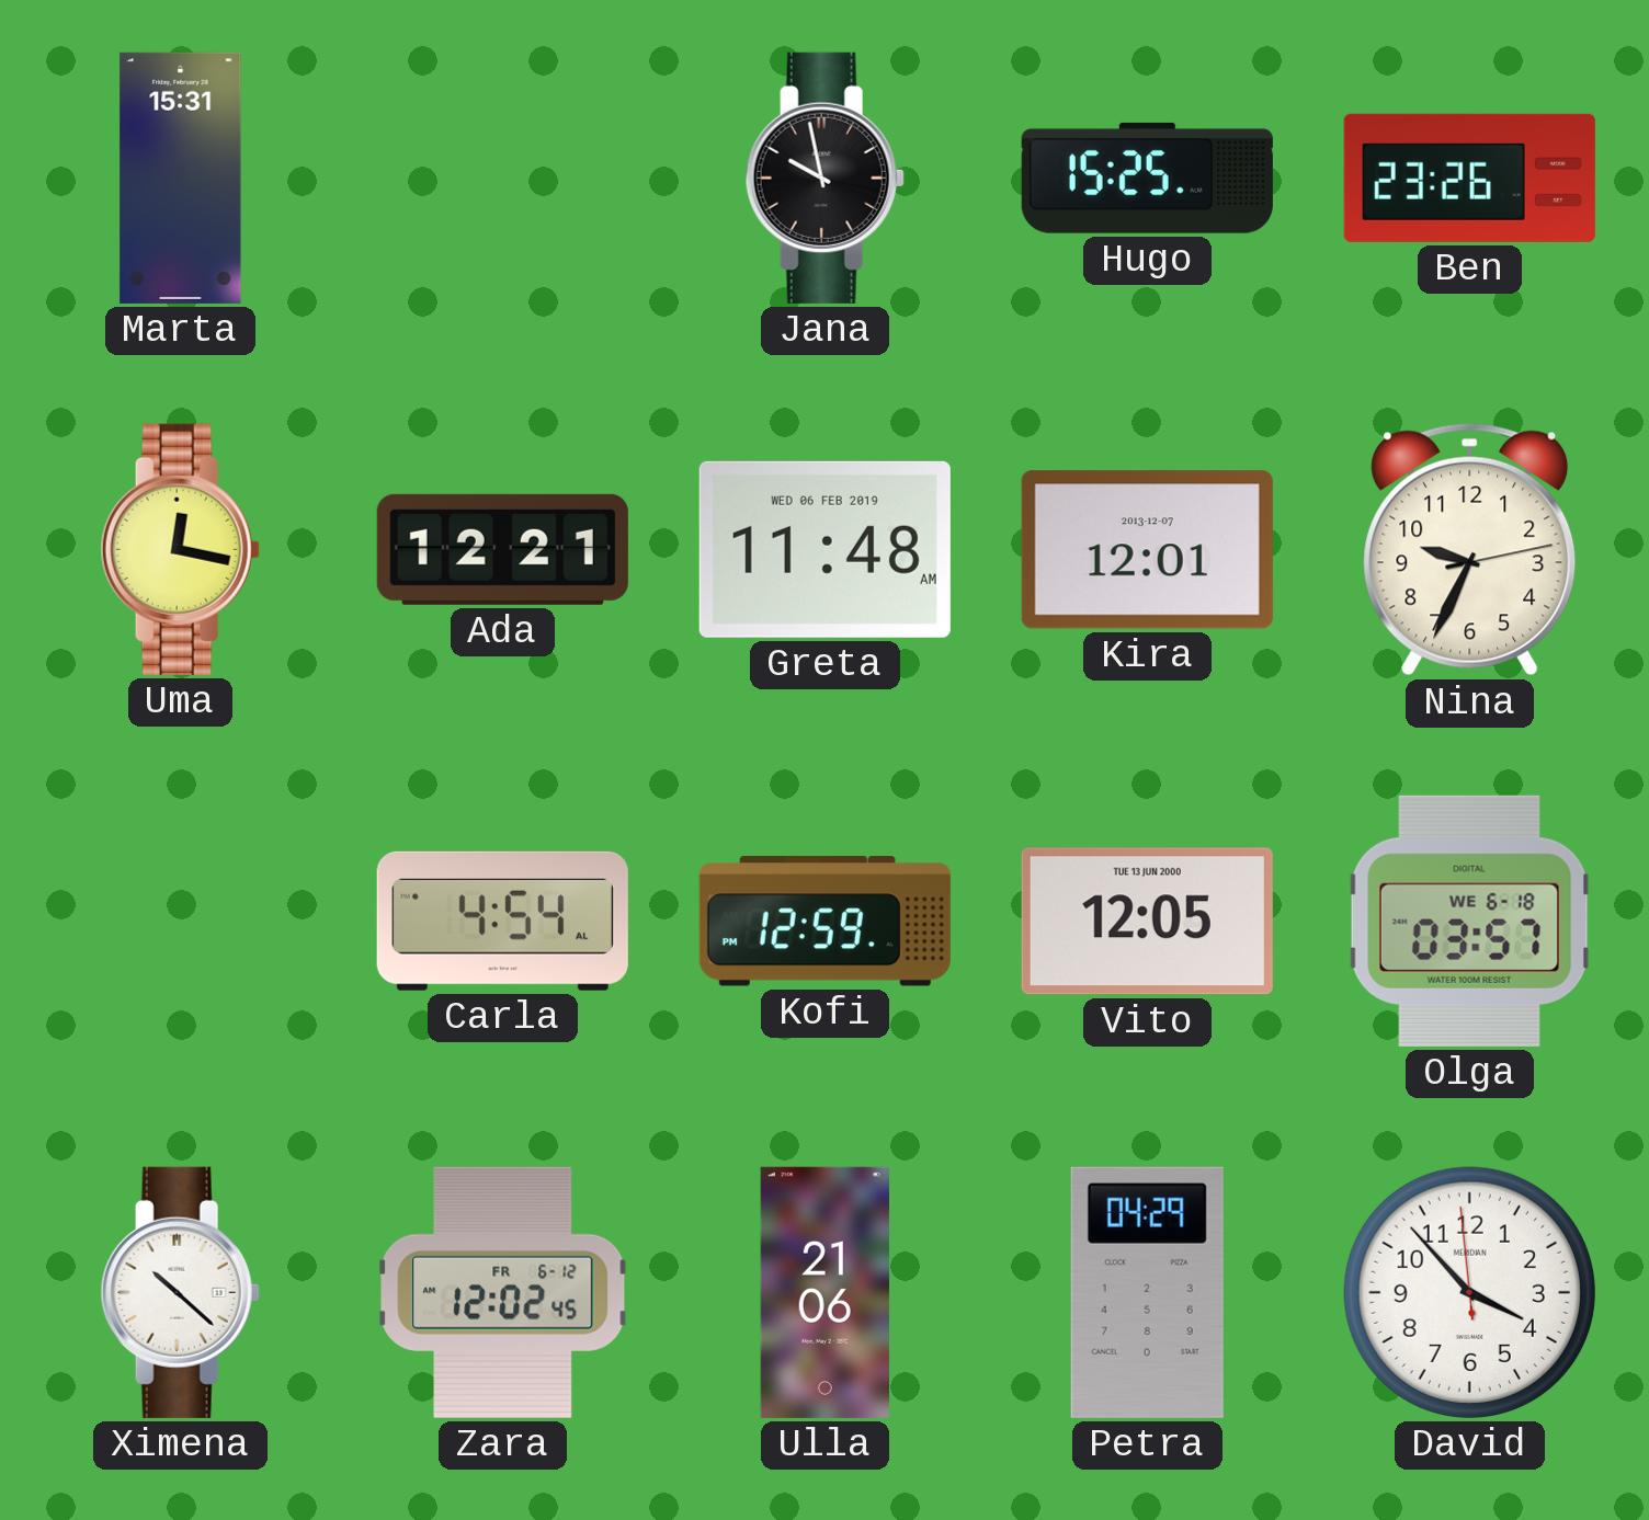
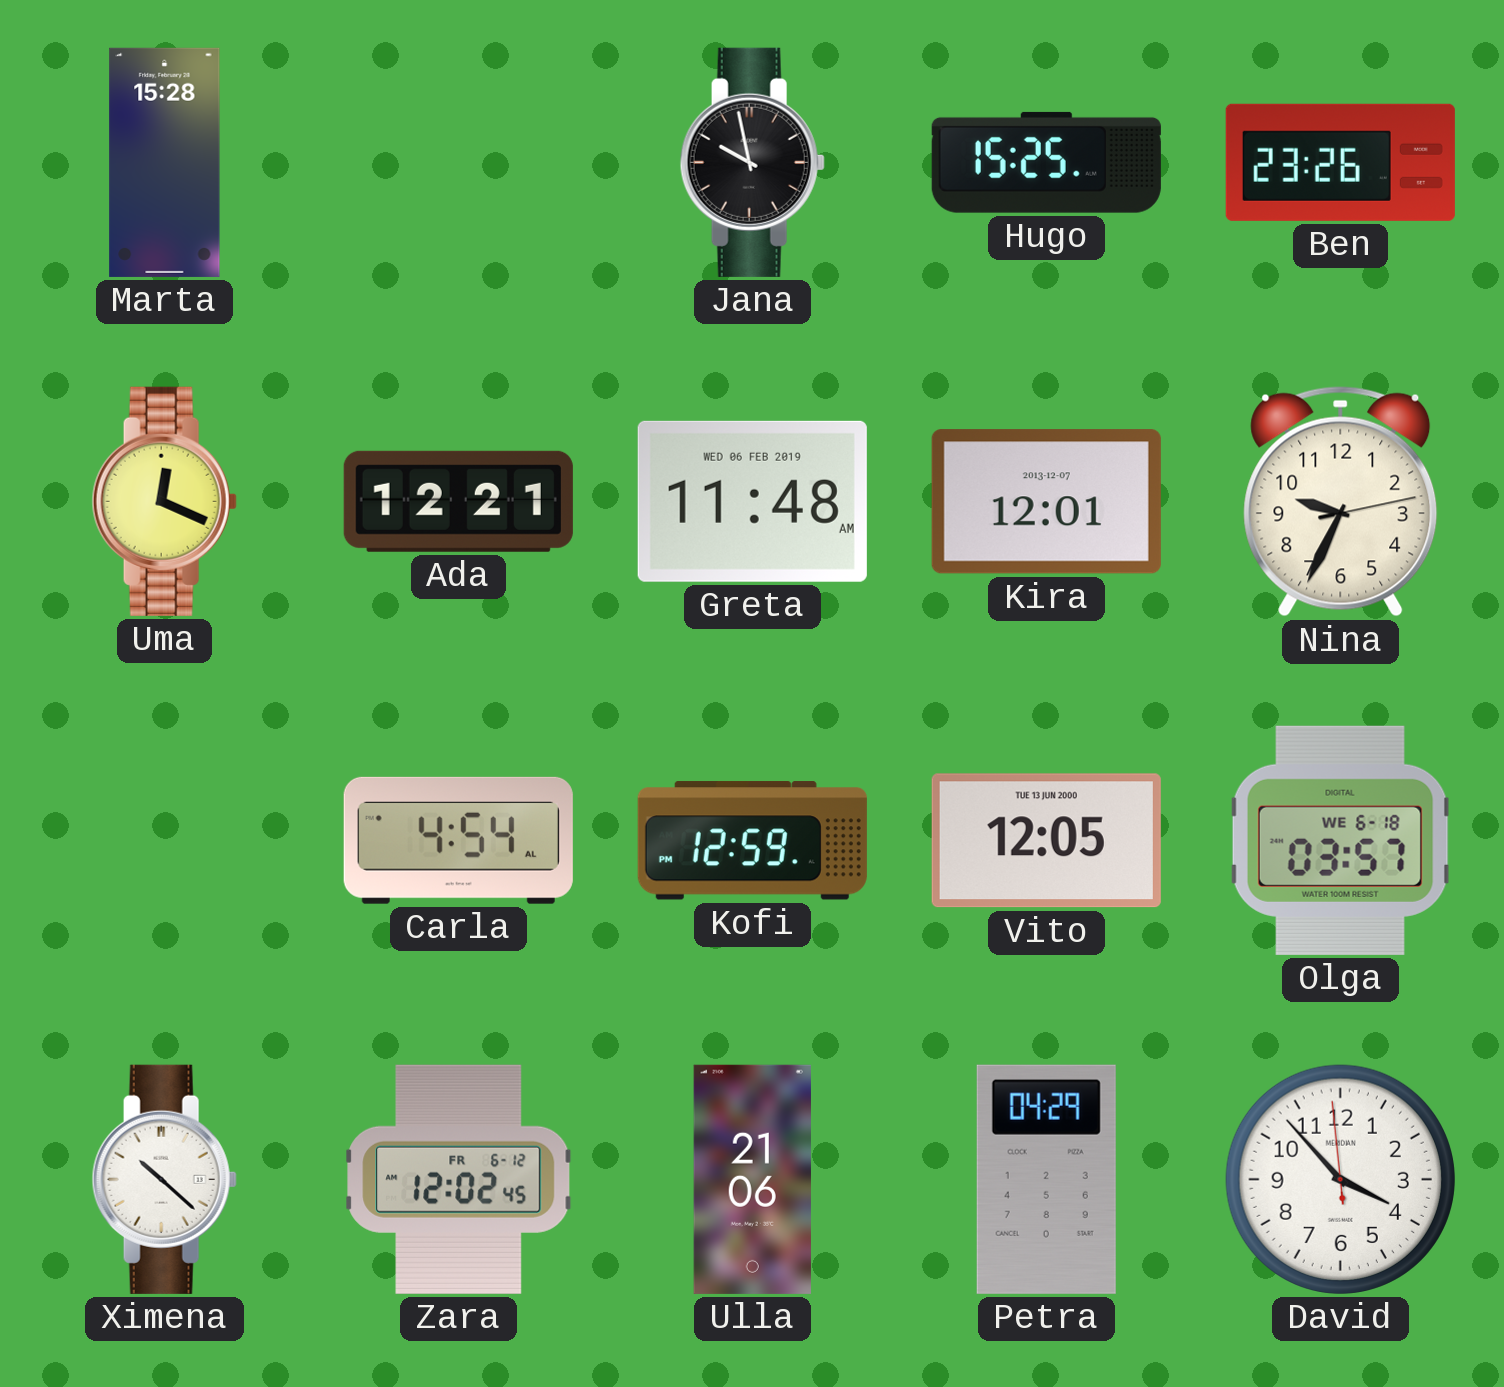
Marta: 15:31 -> 15:28
Uma: 12:17 -> 12:19
